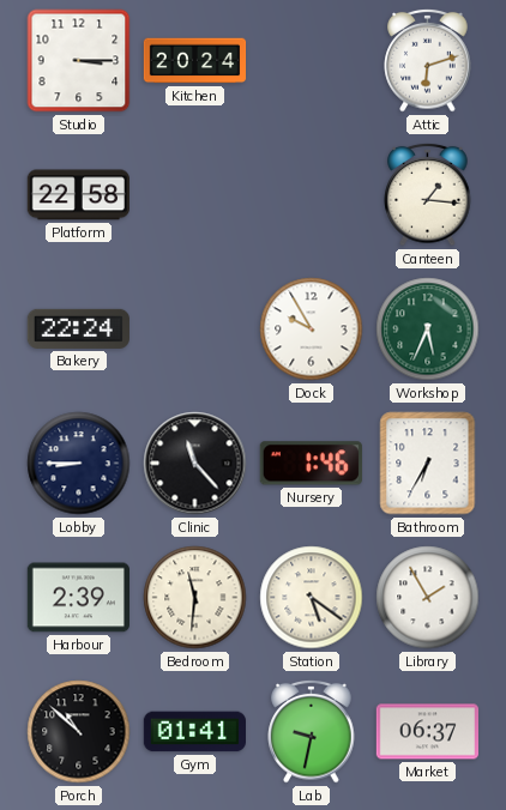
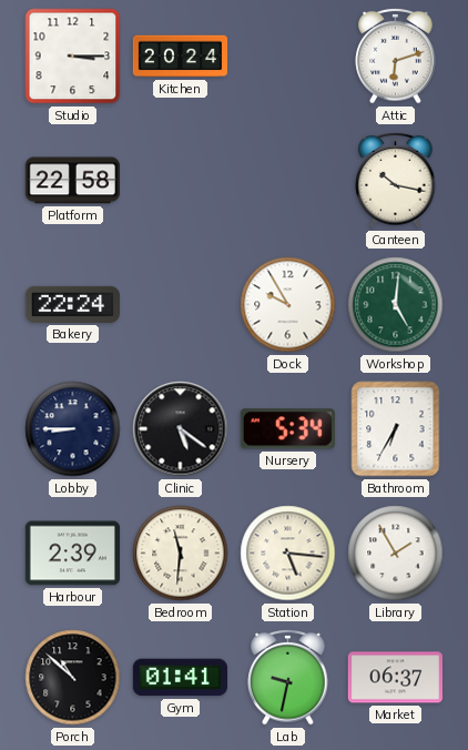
Canteen: 1:16 -> 10:17
Workshop: 5:34 -> 5:01
Clinic: 11:23 -> 5:21
Nursery: 1:46 -> 5:34
Station: 5:21 -> 5:16
